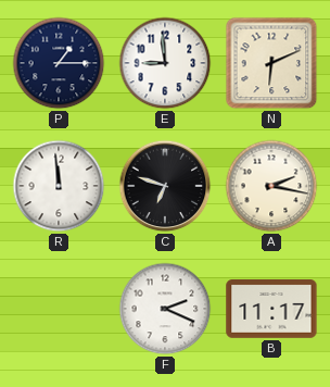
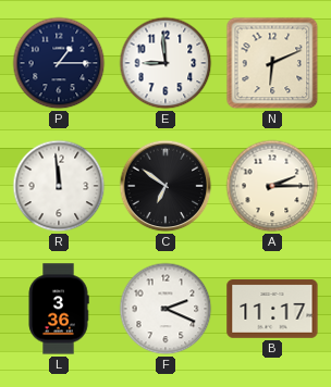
C: 6:48 -> 6:51
A: 2:17 -> 2:15
L: none -> 3:36
